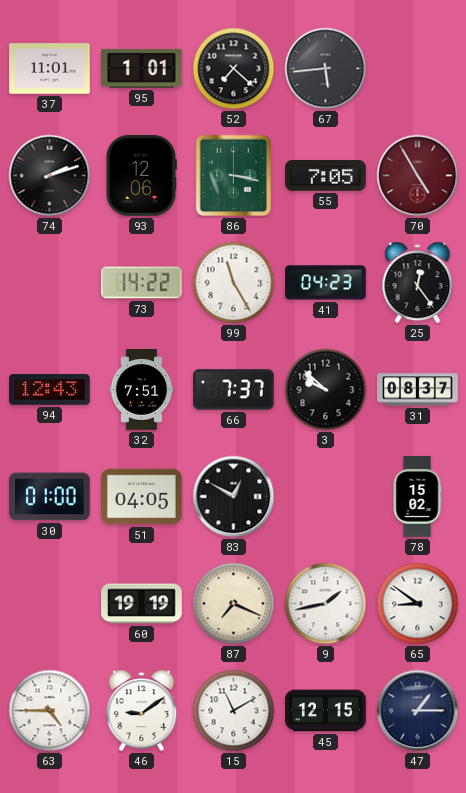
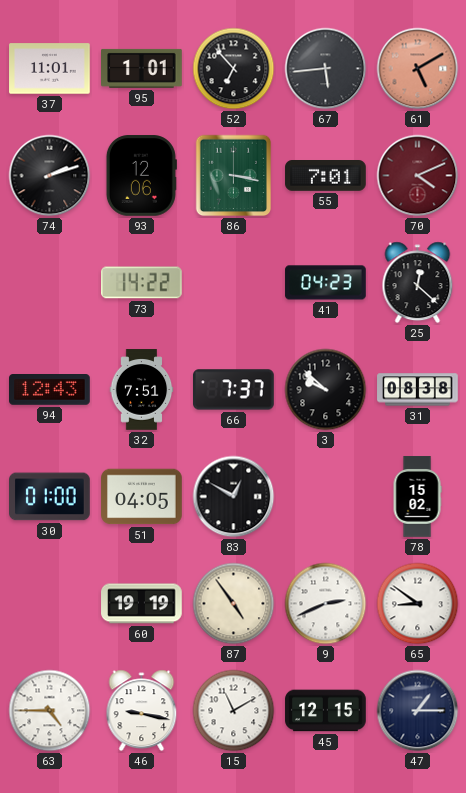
52: 7:22 -> 6:53
61: none -> 5:10
55: 7:05 -> 7:01
70: 4:55 -> 4:11
99: 11:25 -> none
25: 12:24 -> 12:22
31: 08:37 -> 08:38
87: 7:19 -> 4:54
9: 1:43 -> 2:41
46: 9:09 -> 9:17
